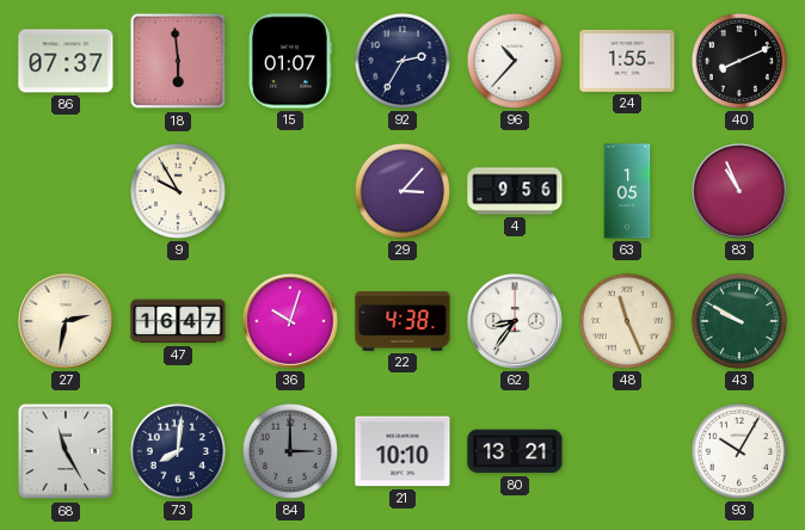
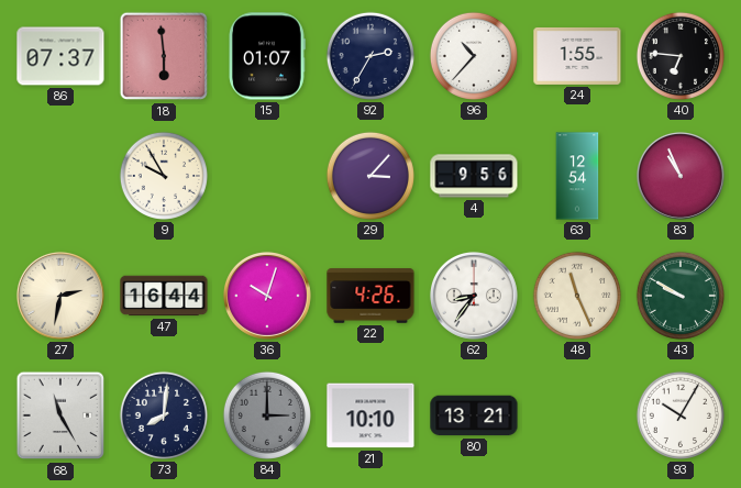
40: 8:11 -> 6:46
63: 1:05 -> 12:54
47: 16:47 -> 16:44
22: 4:38 -> 4:26
